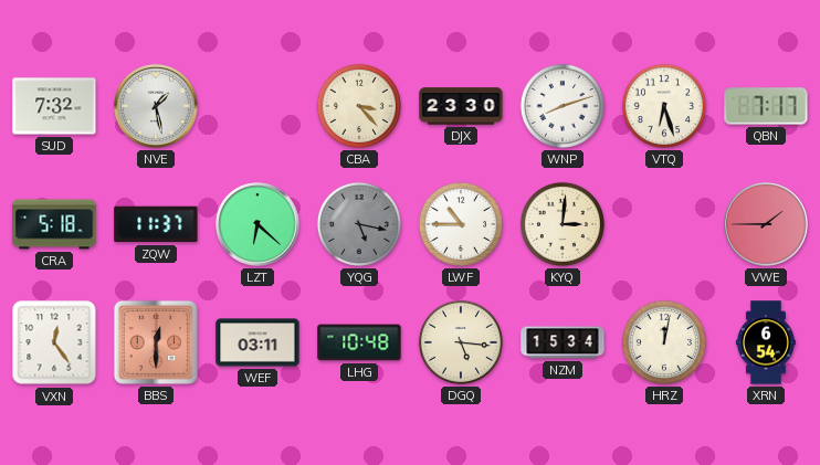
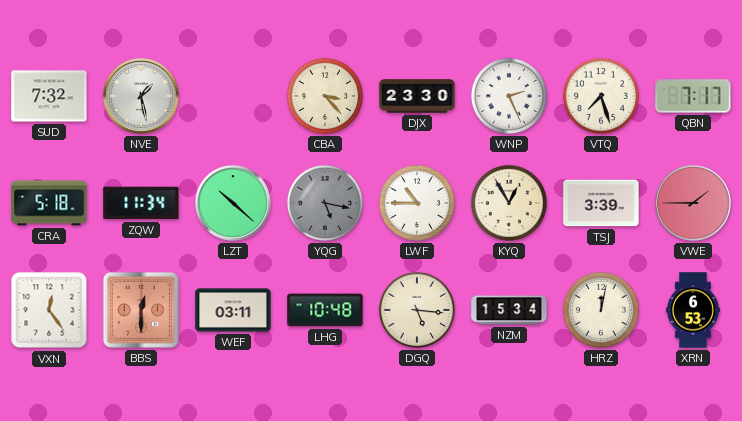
WNP: 8:12 -> 2:26
VTQ: 6:27 -> 7:27
ZQW: 11:37 -> 11:34
LZT: 6:22 -> 10:22
KYQ: 3:01 -> 12:55
TSJ: none -> 3:39
XRN: 6:54 -> 6:53
